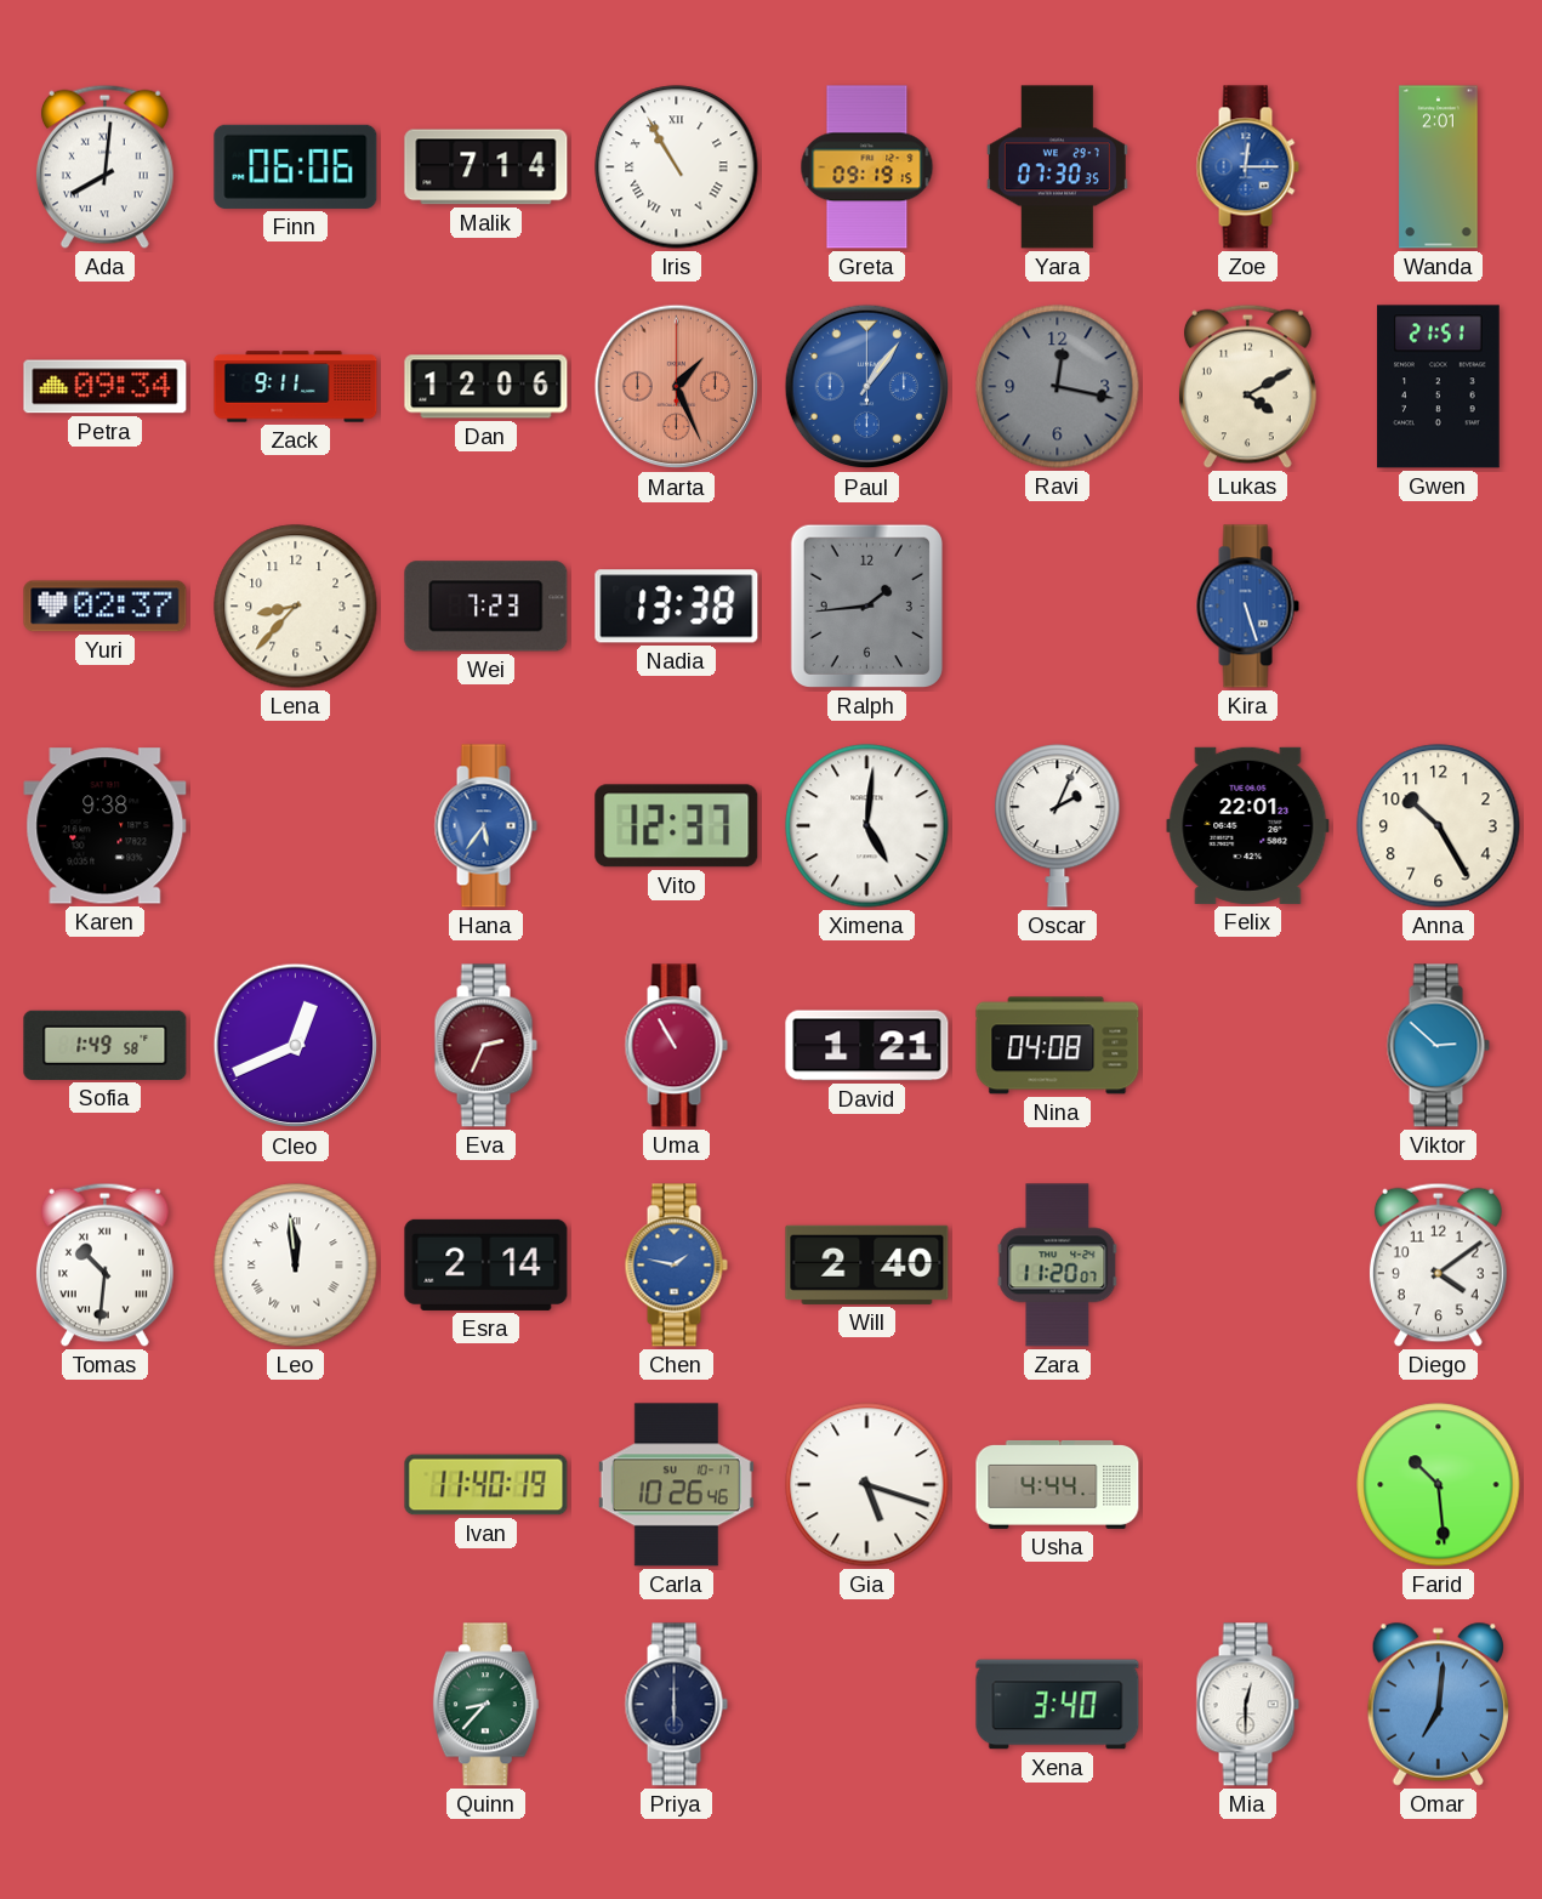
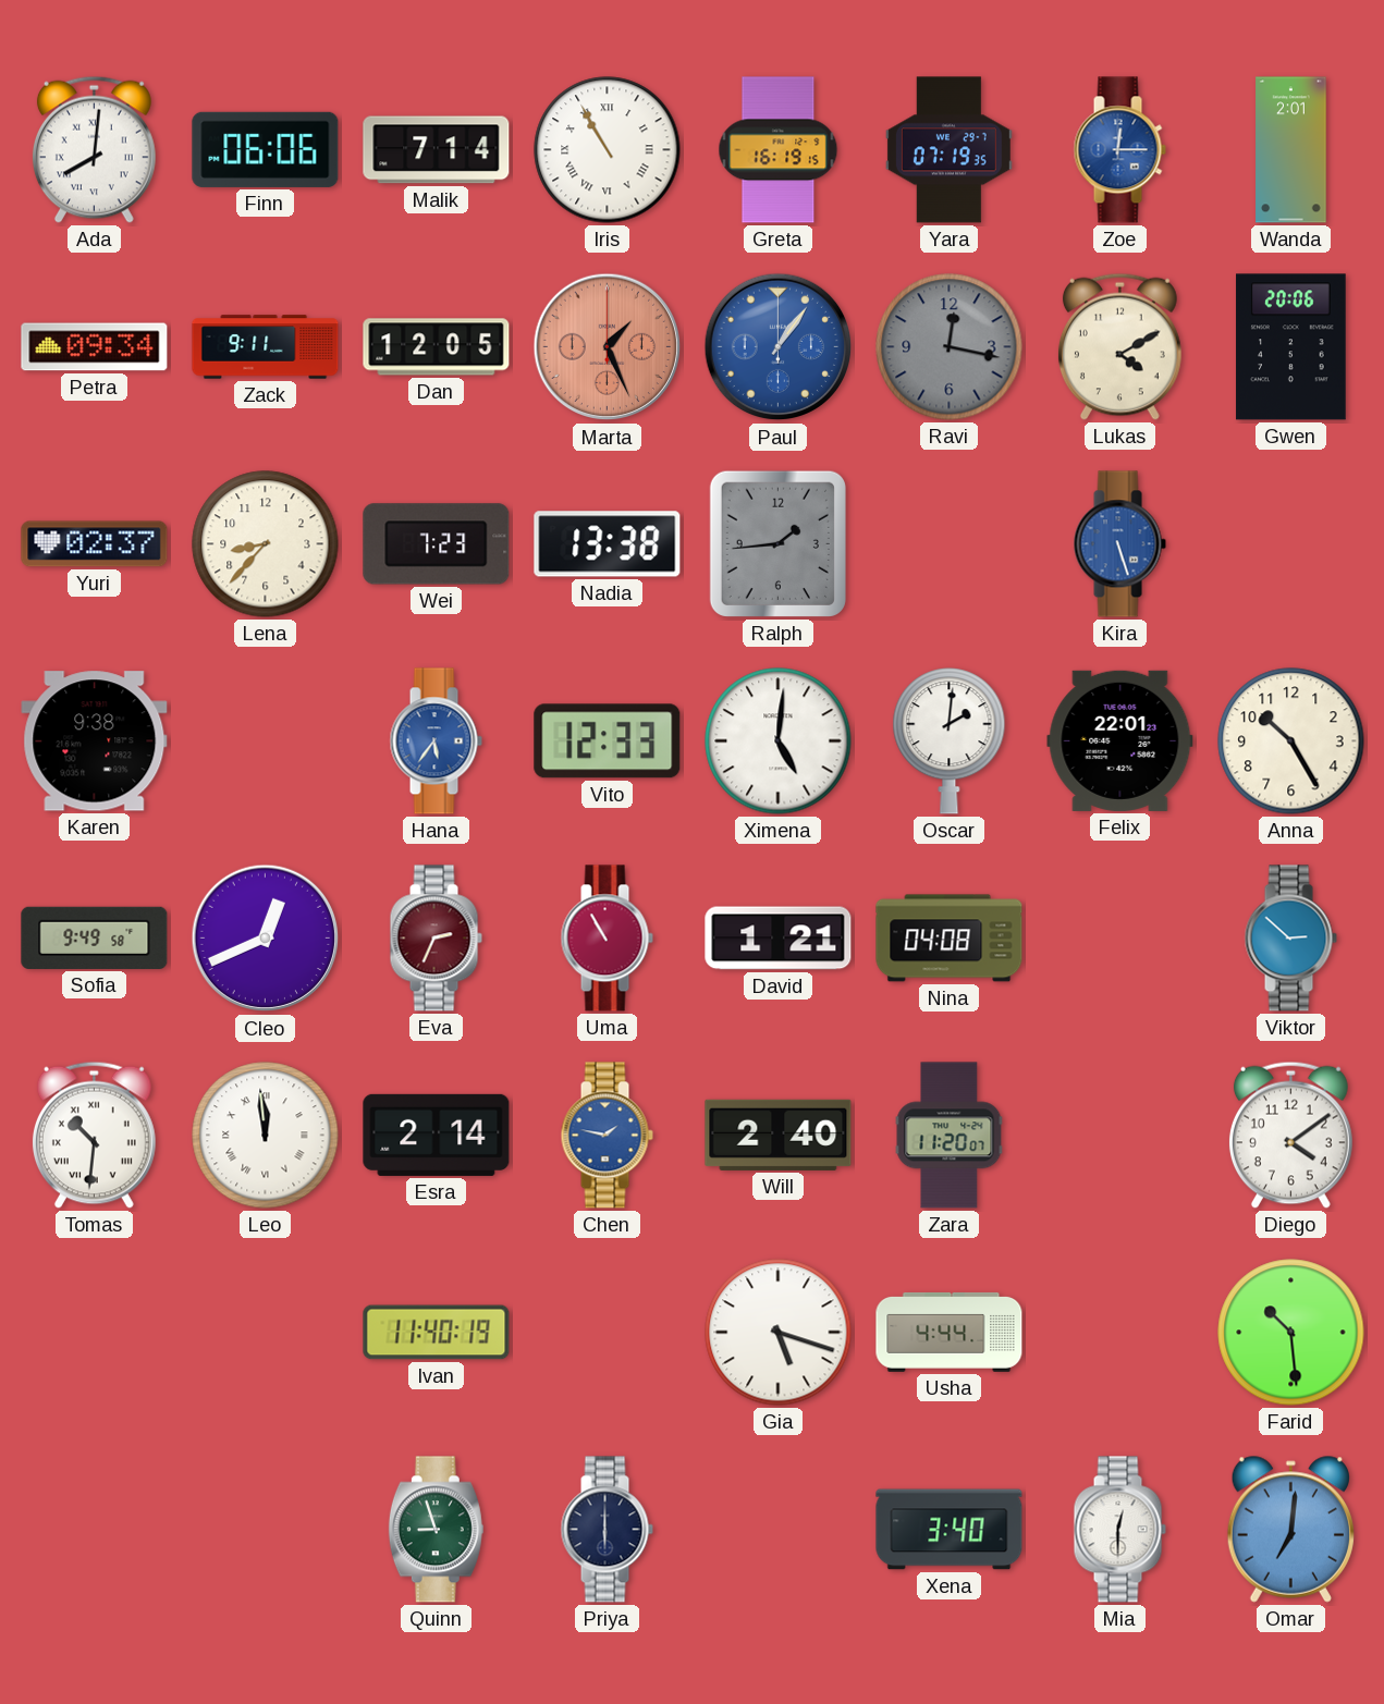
Greta: 09:19 -> 16:19
Yara: 07:30 -> 07:19
Dan: 12:06 -> 12:05
Gwen: 21:51 -> 20:06
Vito: 12:37 -> 12:33
Oscar: 2:04 -> 2:01
Sofia: 1:49 -> 9:49
Carla: 10:26 -> none
Quinn: 8:37 -> 8:57
